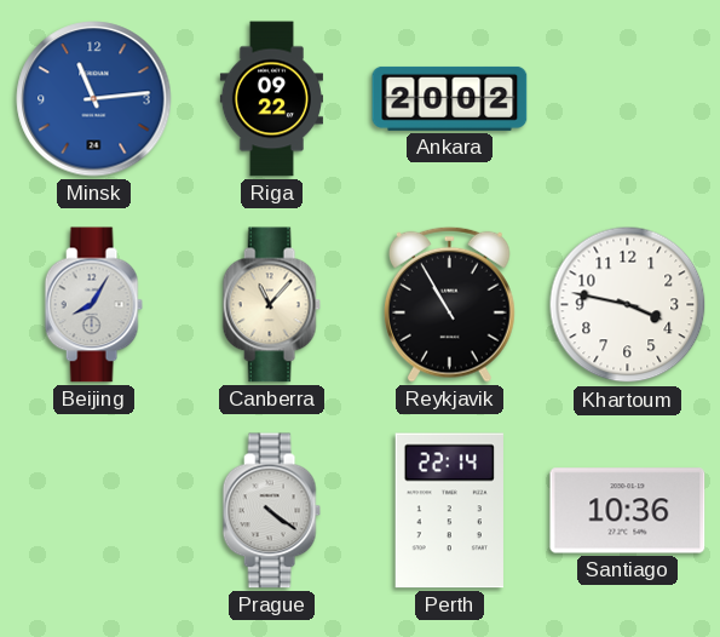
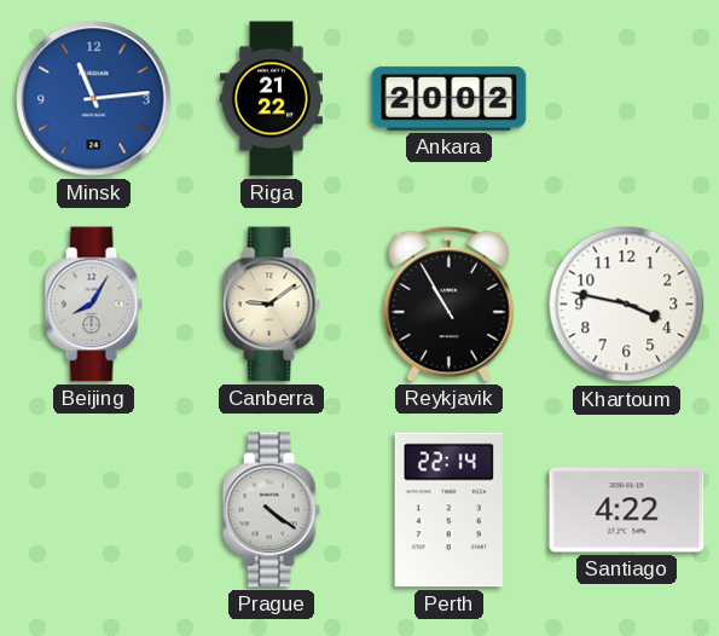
Riga: 09:22 -> 21:22
Canberra: 11:07 -> 9:09
Santiago: 10:36 -> 4:22
